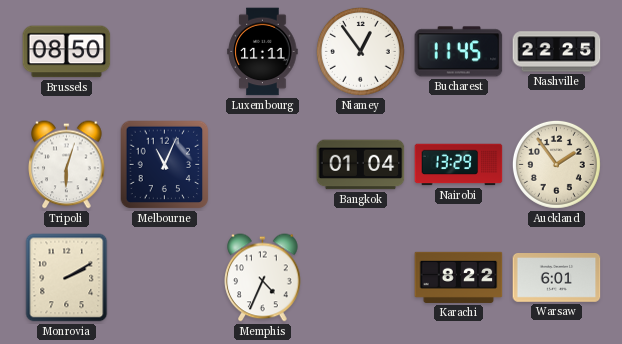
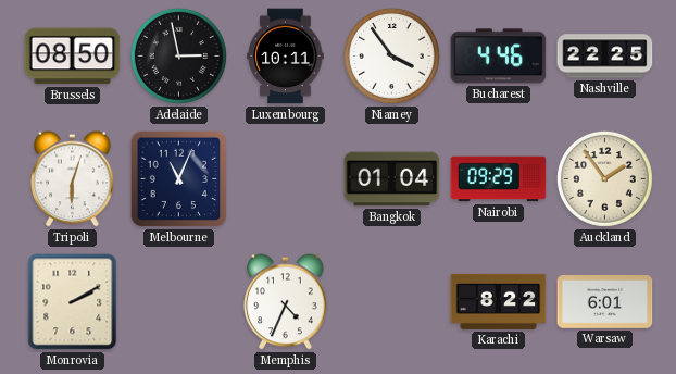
Adelaide: none -> 2:58
Luxembourg: 11:11 -> 10:11
Niamey: 12:54 -> 3:54
Bucharest: 11:45 -> 4:46
Nairobi: 13:29 -> 09:29
